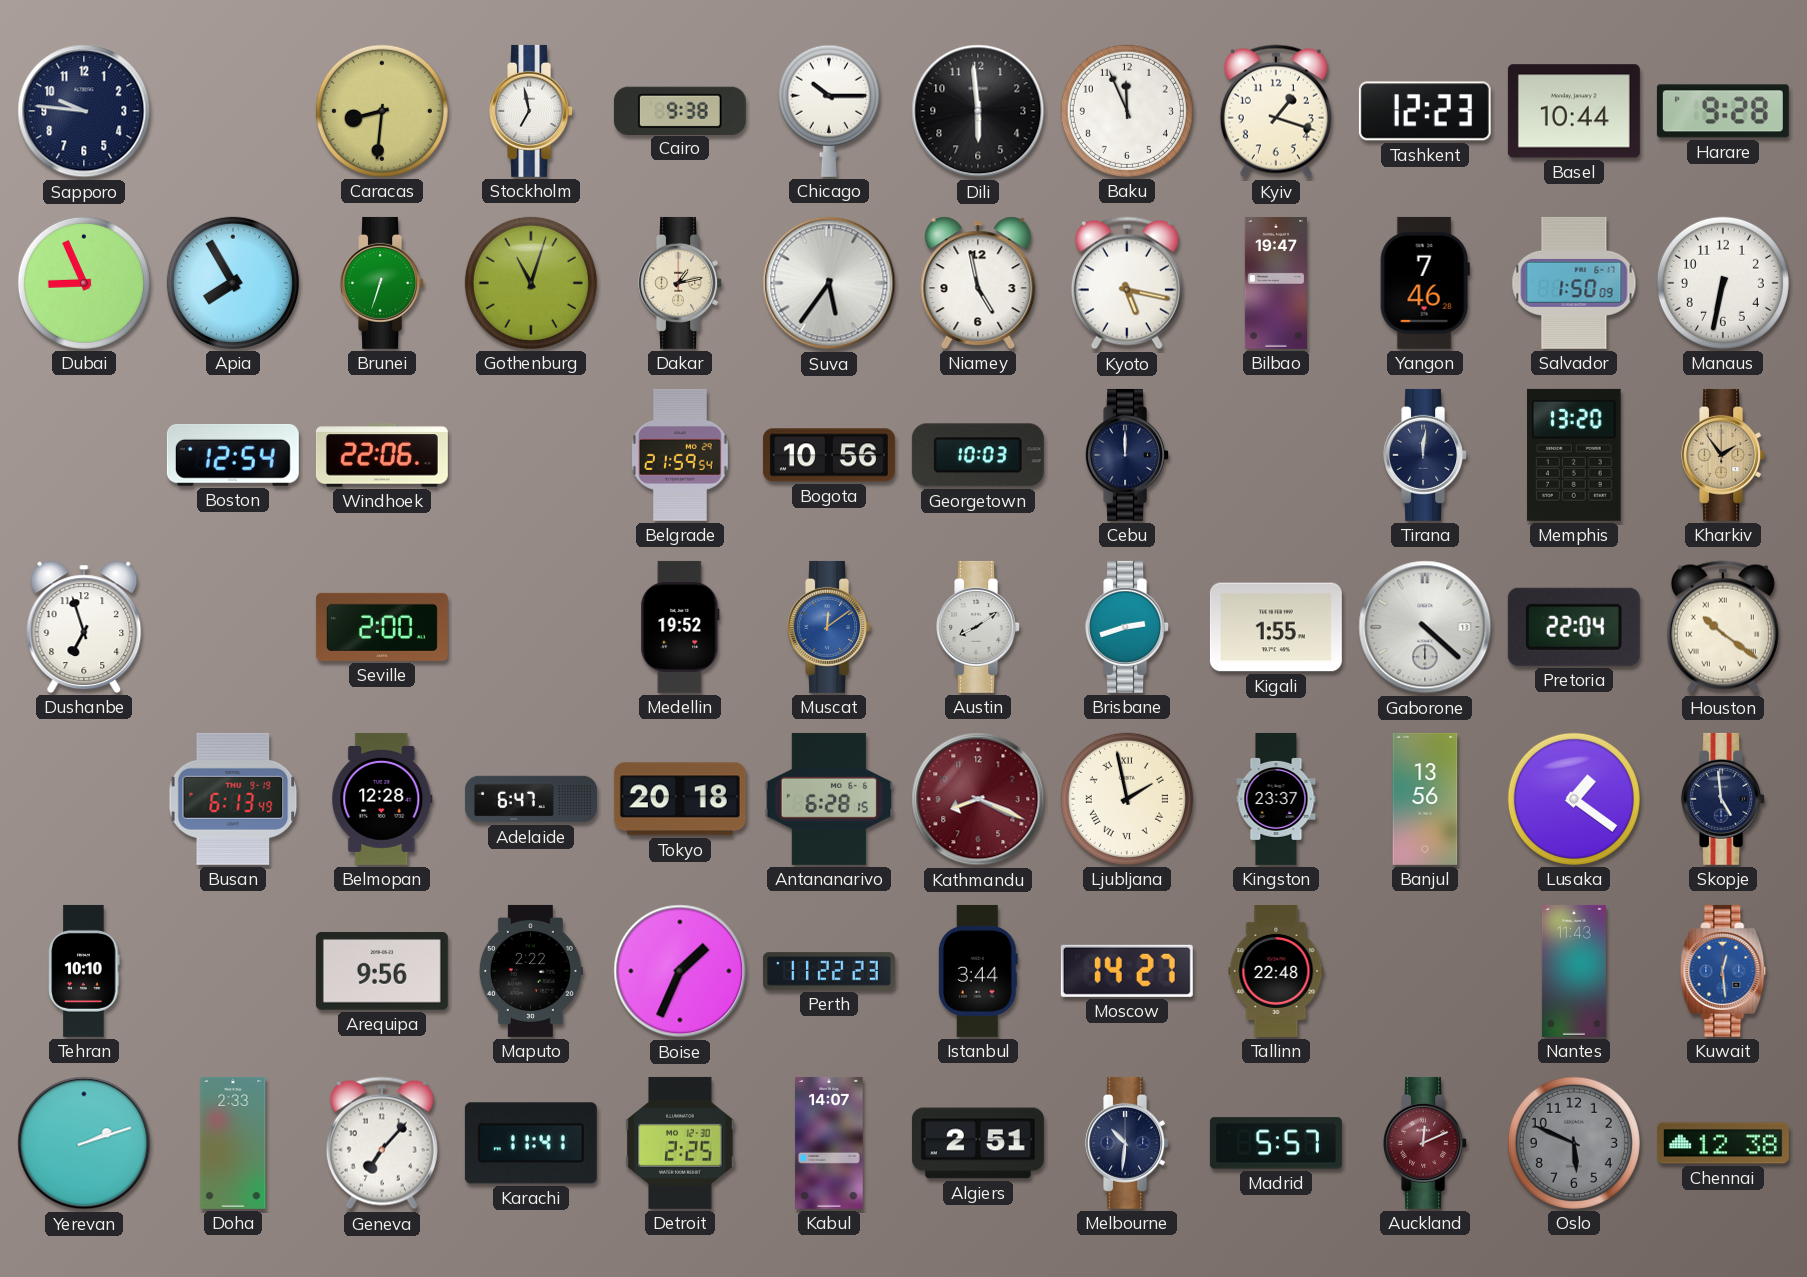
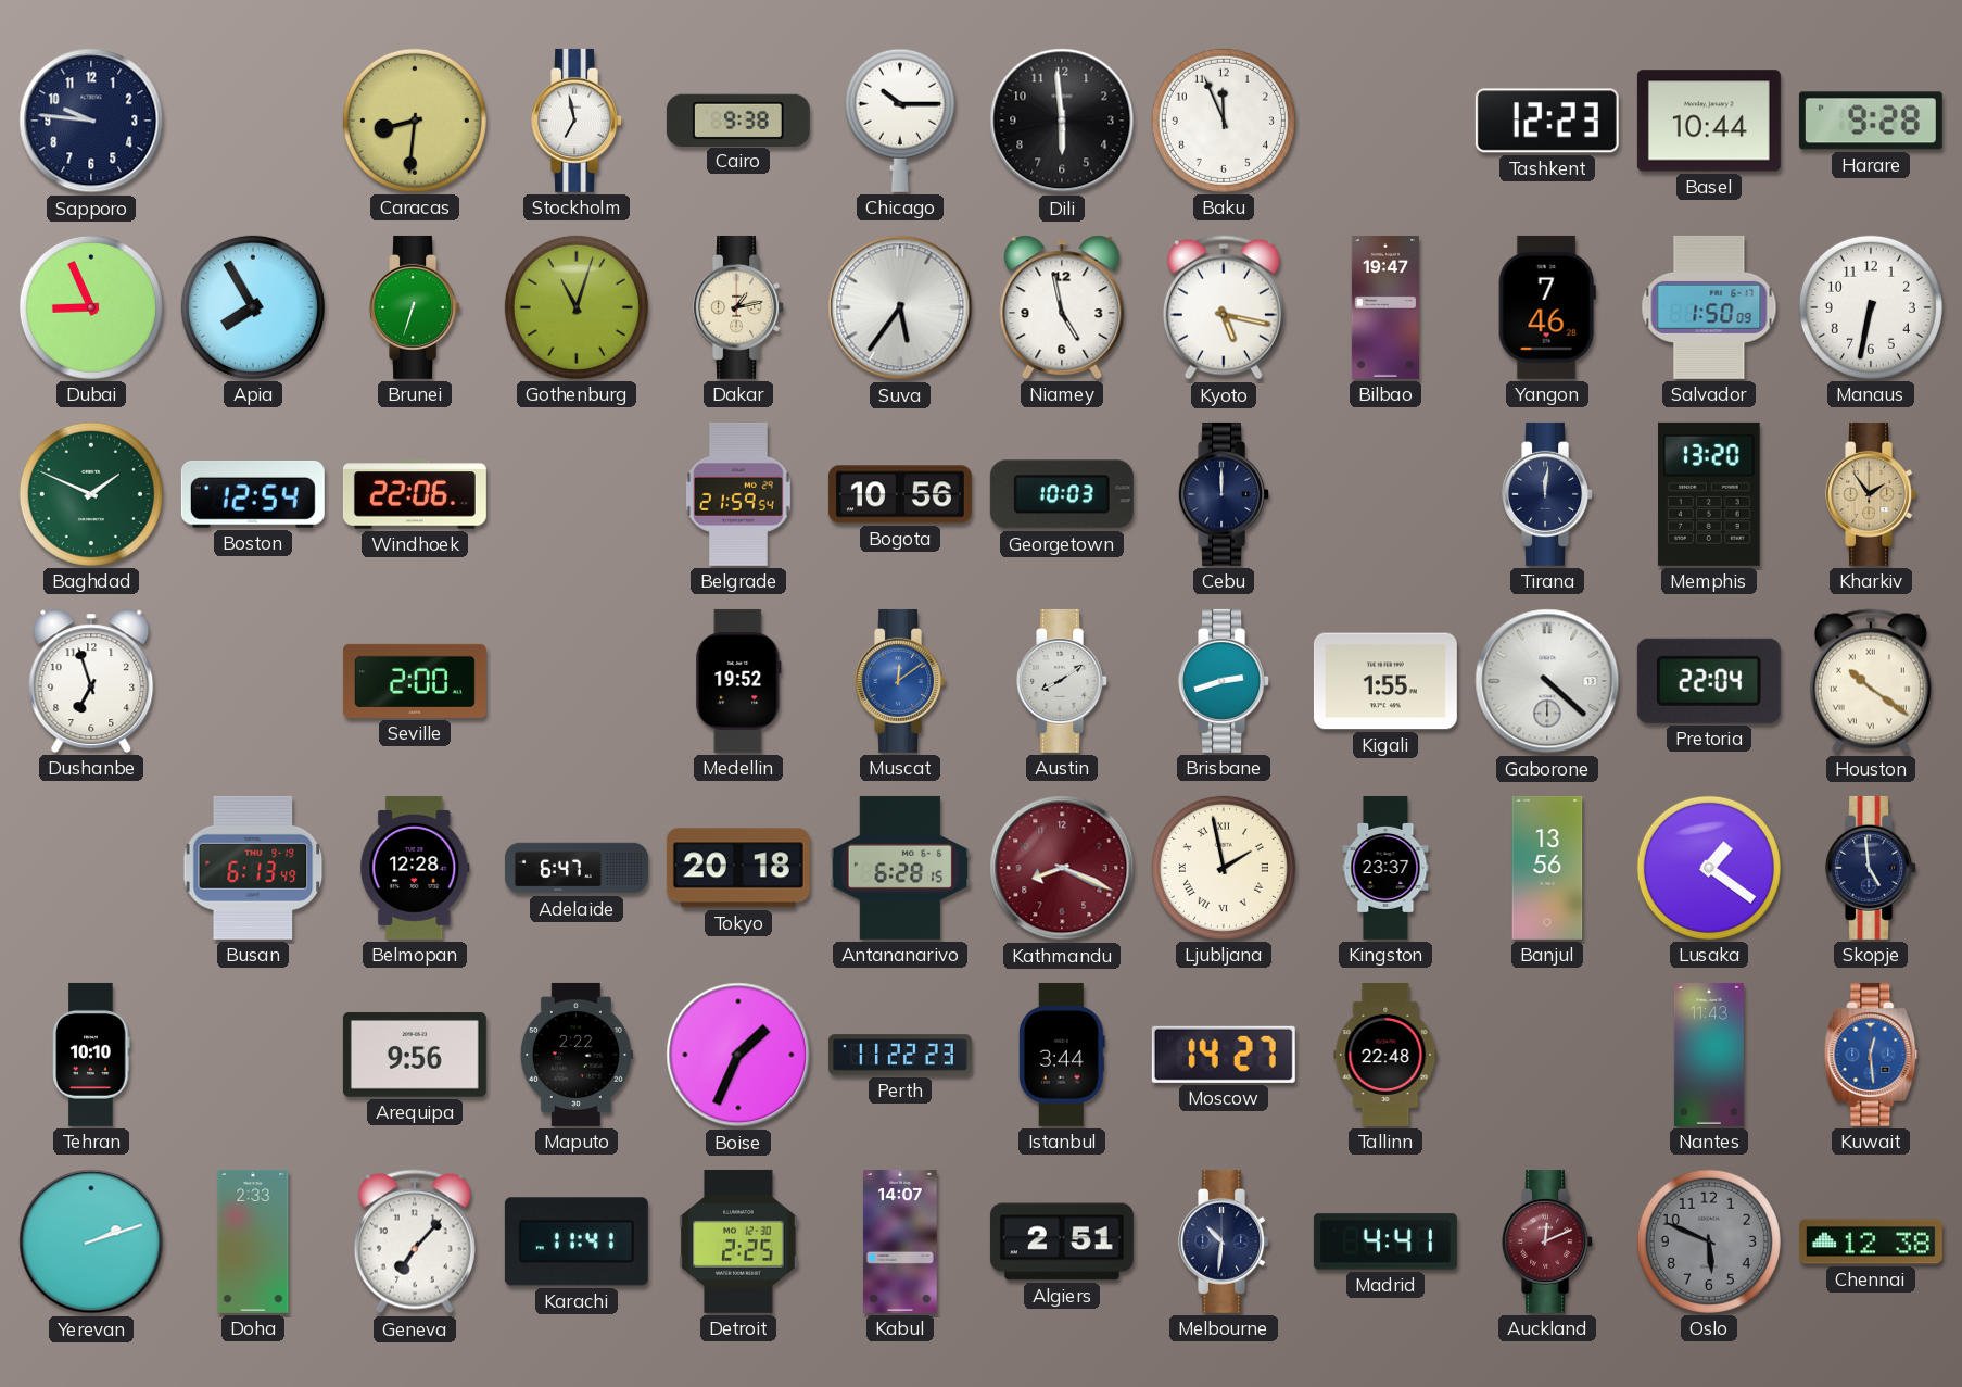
Kyiv: 1:18 -> none
Baghdad: none -> 1:49
Madrid: 5:57 -> 4:41
